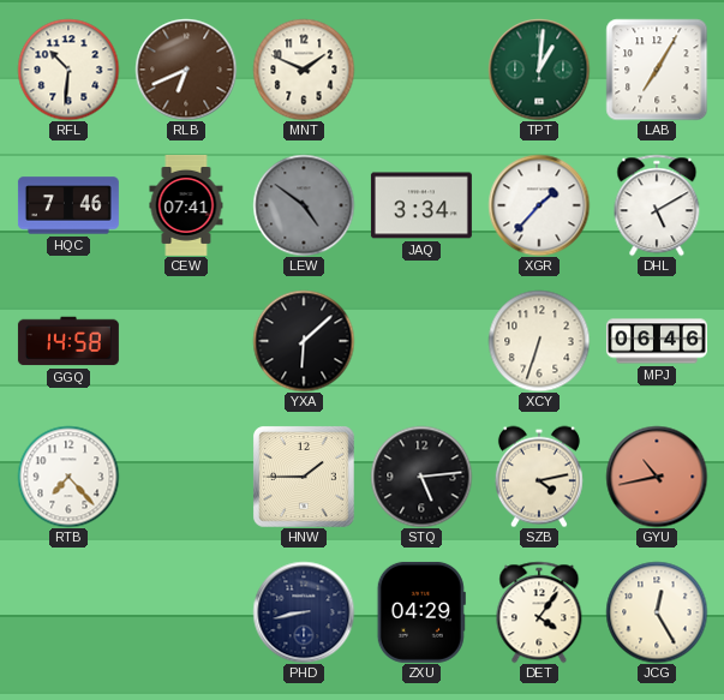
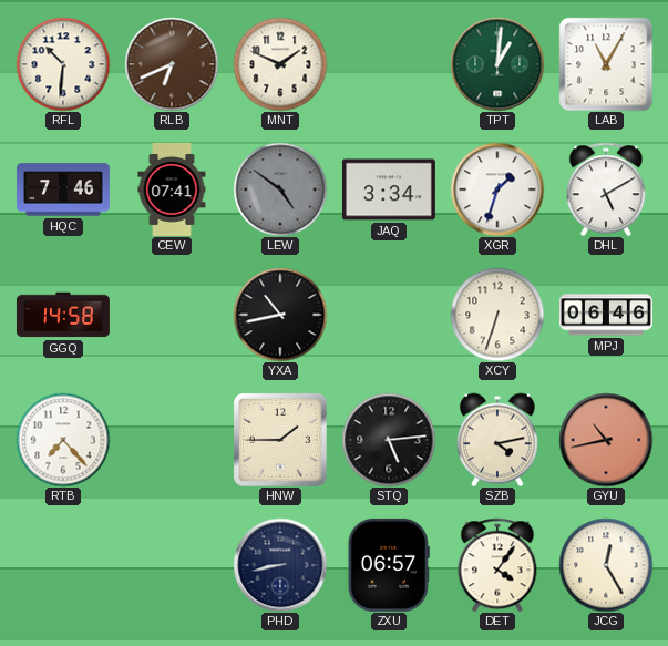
LAB: 7:05 -> 11:05
XGR: 1:37 -> 1:33
YXA: 6:08 -> 10:43
ZXU: 04:29 -> 06:57
